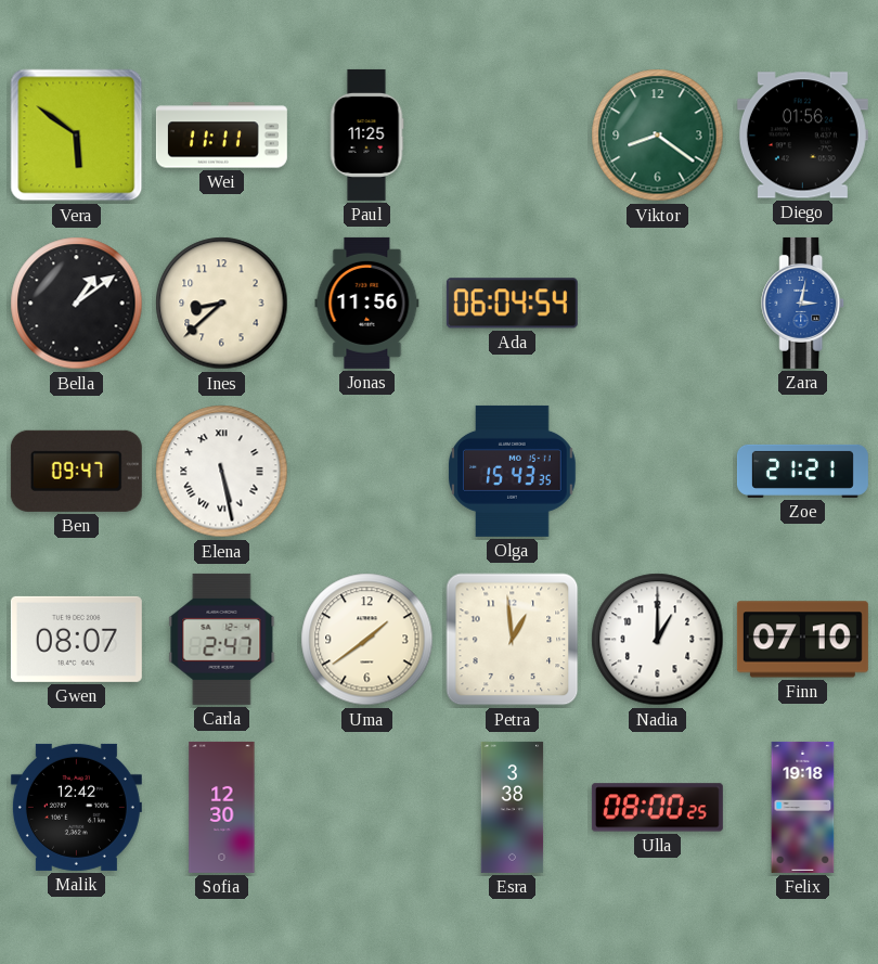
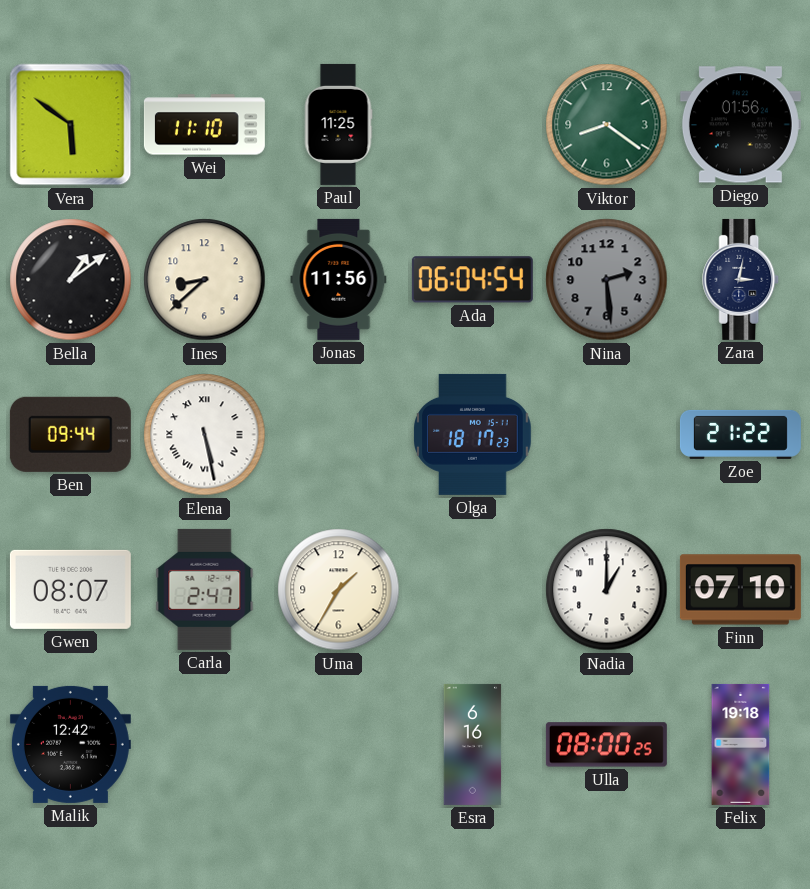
Wei: 11:11 -> 11:10
Nina: none -> 2:29
Zara dial: blue -> navy
Ben: 09:47 -> 09:44
Olga: 15:43 -> 18:17
Zoe: 21:21 -> 21:22
Uma: 1:39 -> 1:35
Petra: 12:59 -> none
Sofia: 12:30 -> none
Esra: 3:38 -> 6:16
